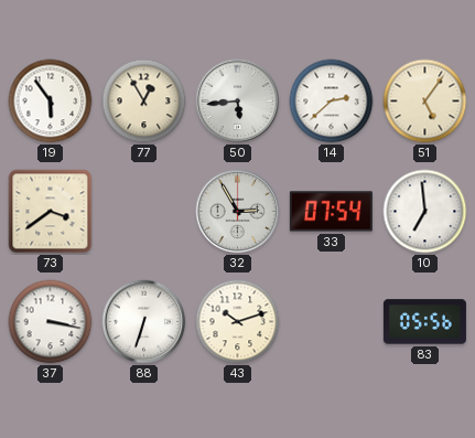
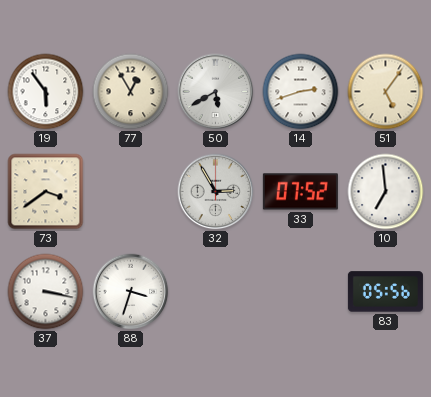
50: 5:44 -> 5:40
14: 2:38 -> 2:42
33: 07:54 -> 07:52
88: 6:33 -> 3:33
43: 10:12 -> none
